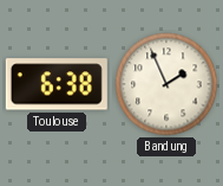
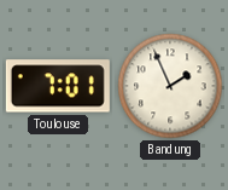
Toulouse: 6:38 -> 7:01
